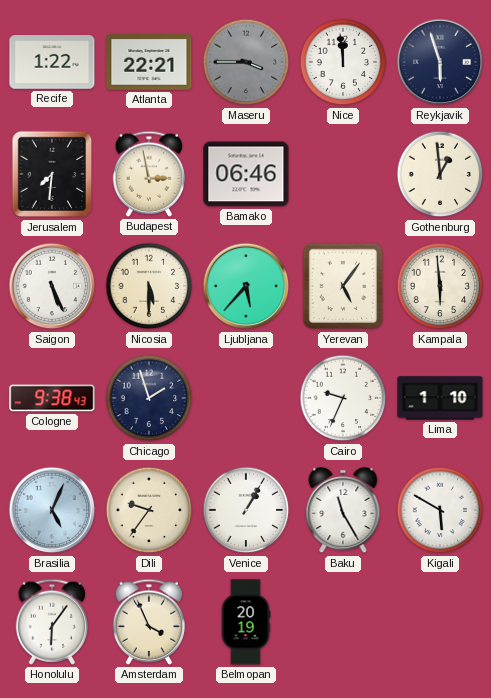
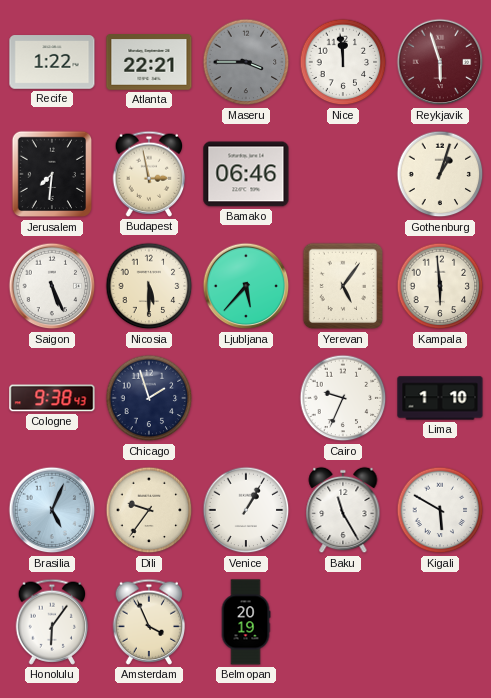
Reykjavik dial: navy -> burgundy
Gothenburg: 12:59 -> 1:03
